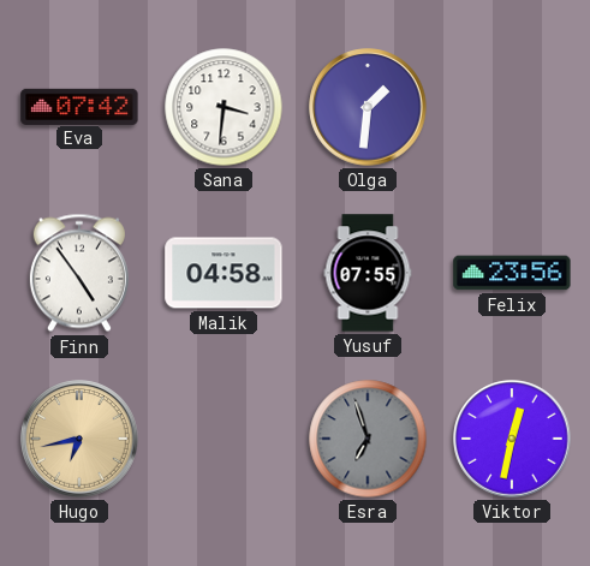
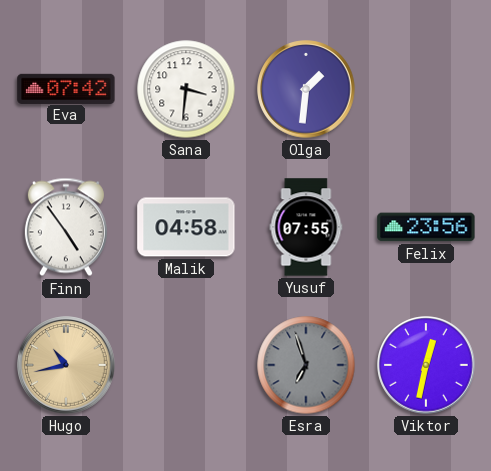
Hugo: 6:43 -> 10:43
